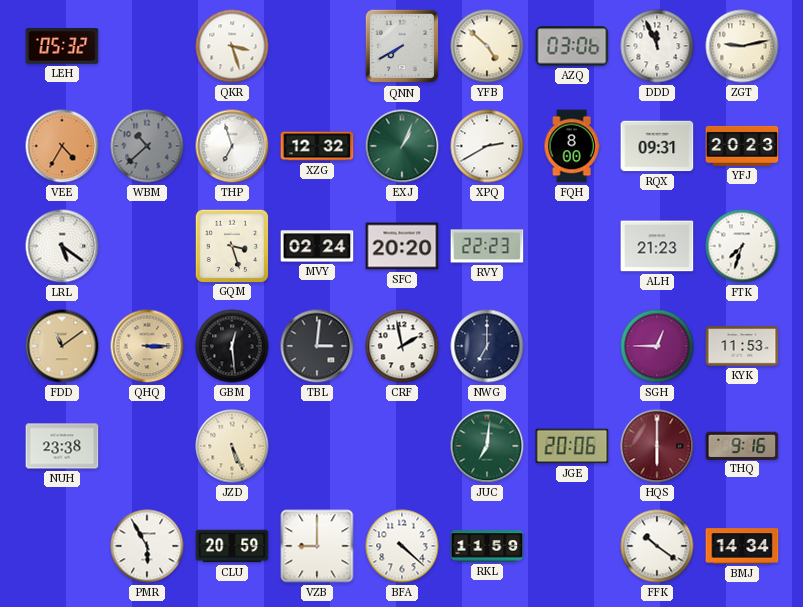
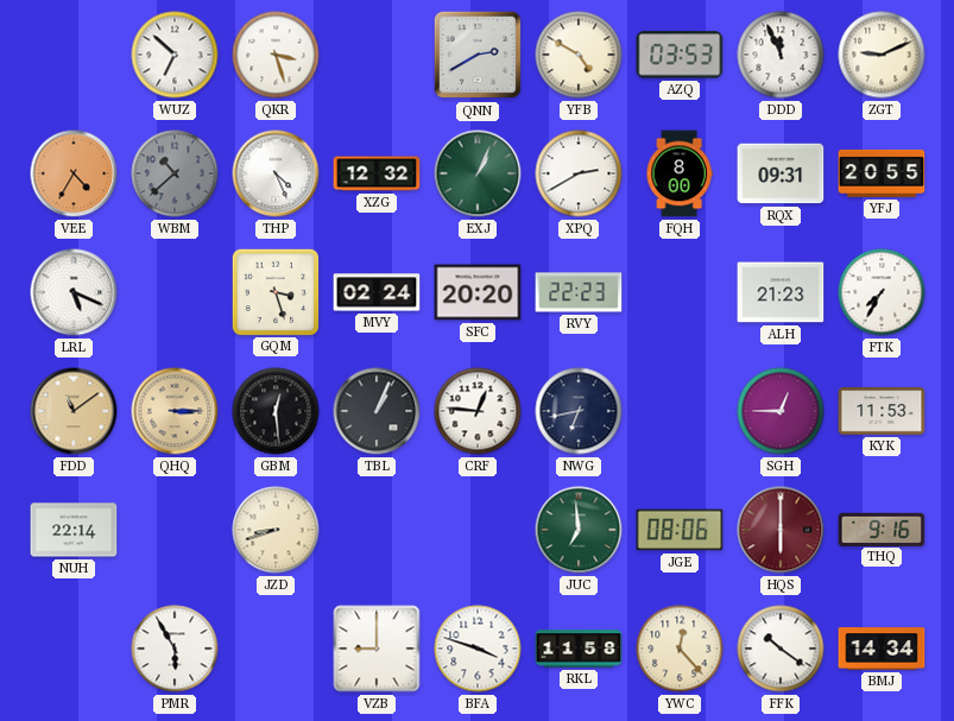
LEH: 05:32 -> none
WUZ: none -> 6:52
QNN: 7:40 -> 2:40
YFB: 4:52 -> 4:50
AZQ: 03:06 -> 03:53
ZGT: 9:13 -> 9:11
THP: 6:57 -> 4:26
YFJ: 20:23 -> 20:55
LRL: 5:21 -> 5:19
FTK: 7:33 -> 7:35
TBL: 3:01 -> 1:04
CRF: 1:58 -> 12:46
NWG: 7:00 -> 6:43
NUH: 23:38 -> 22:14
JZD: 5:26 -> 8:42
JUC: 7:01 -> 6:59
JGE: 20:06 -> 08:06
CLU: 20:59 -> none
BFA: 4:22 -> 3:48
RKL: 11:59 -> 11:58
YWC: none -> 12:23
